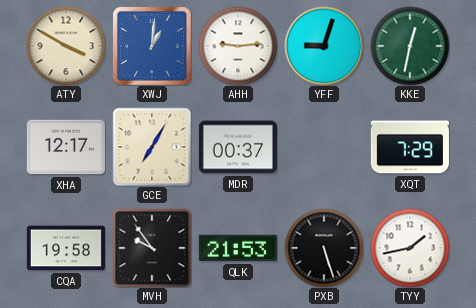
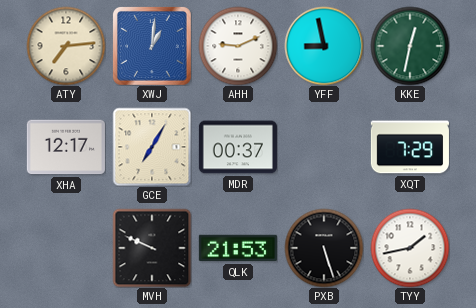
ATY: 3:50 -> 7:14
AHH: 9:14 -> 9:11
YFF: 9:03 -> 8:58
CQA: 19:58 -> none
MVH: 9:54 -> 9:49
